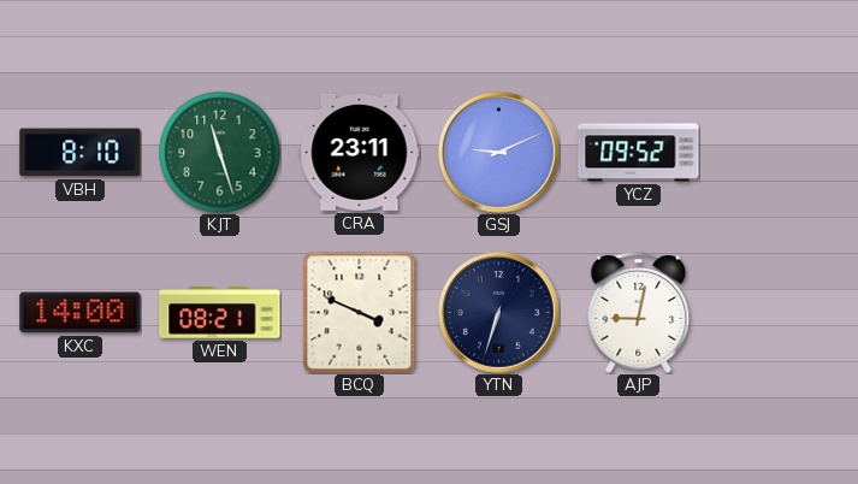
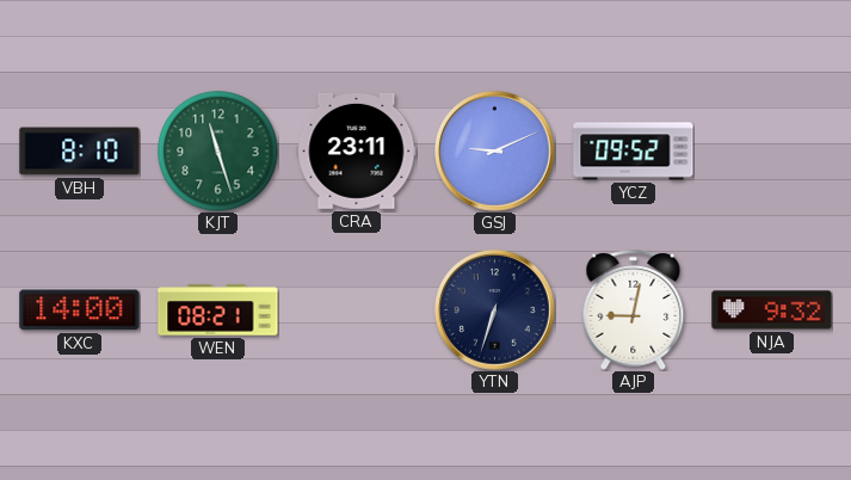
BCQ: 3:49 -> none
NJA: none -> 9:32
